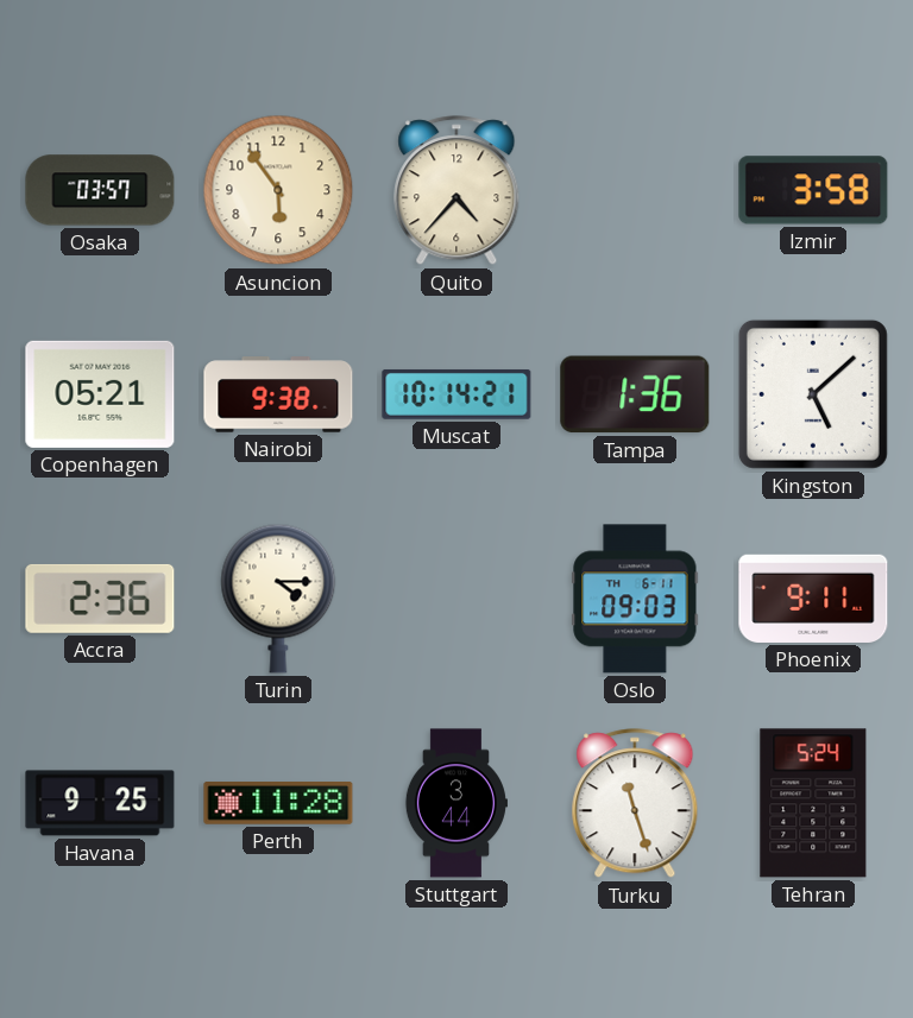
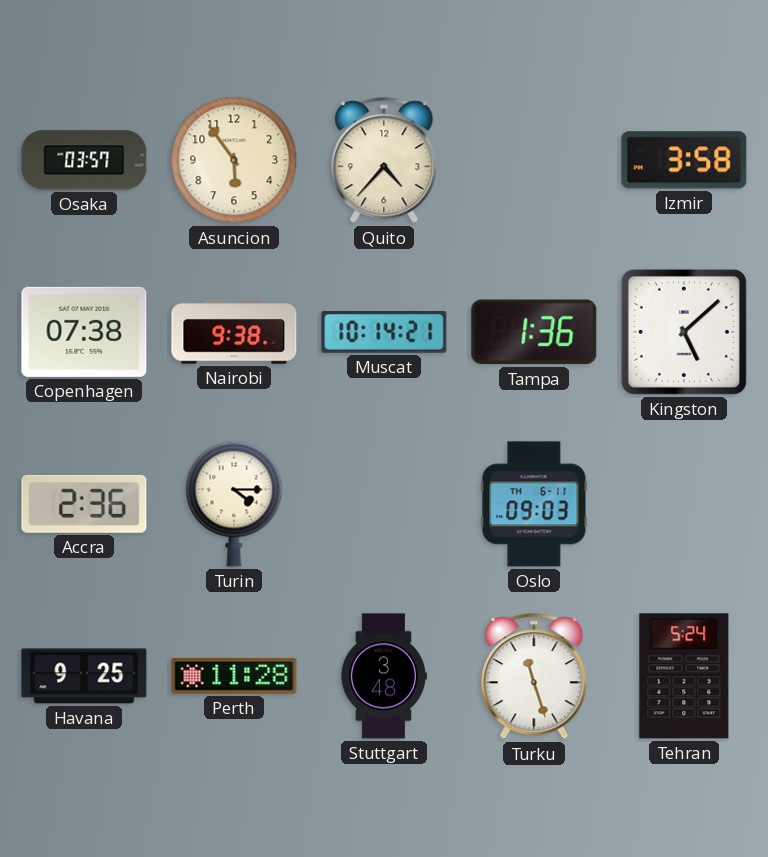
Copenhagen: 05:21 -> 07:38
Phoenix: 9:11 -> none
Stuttgart: 3:44 -> 3:48
